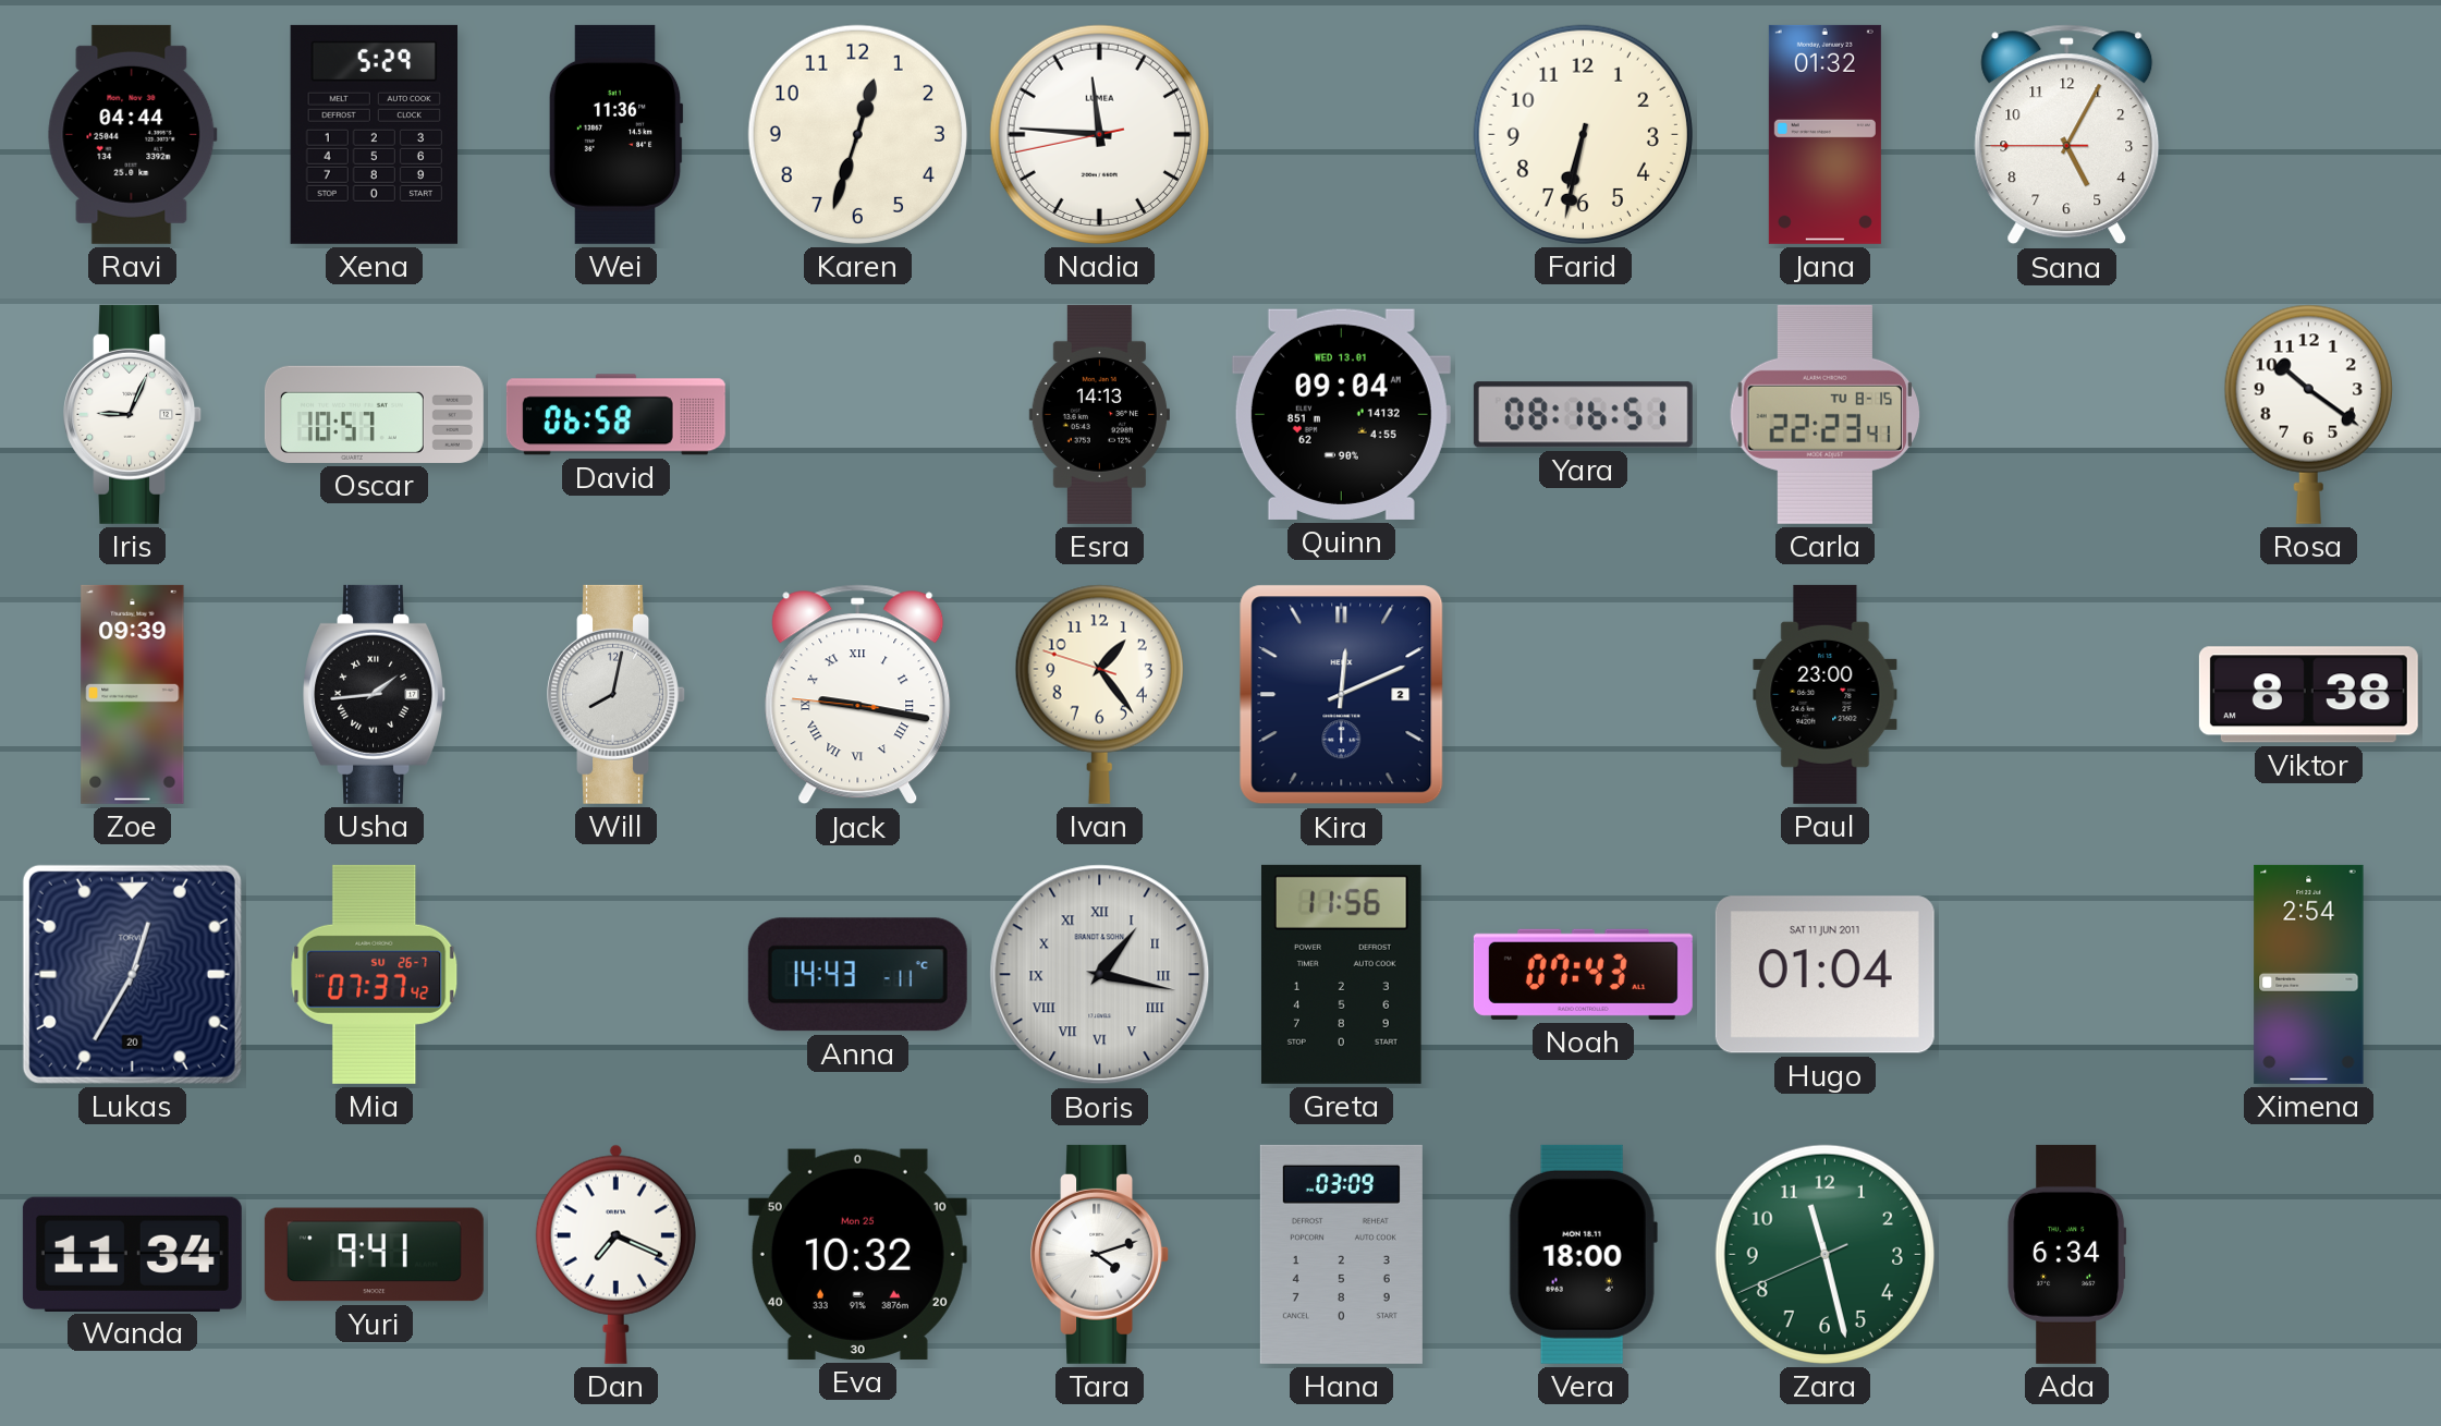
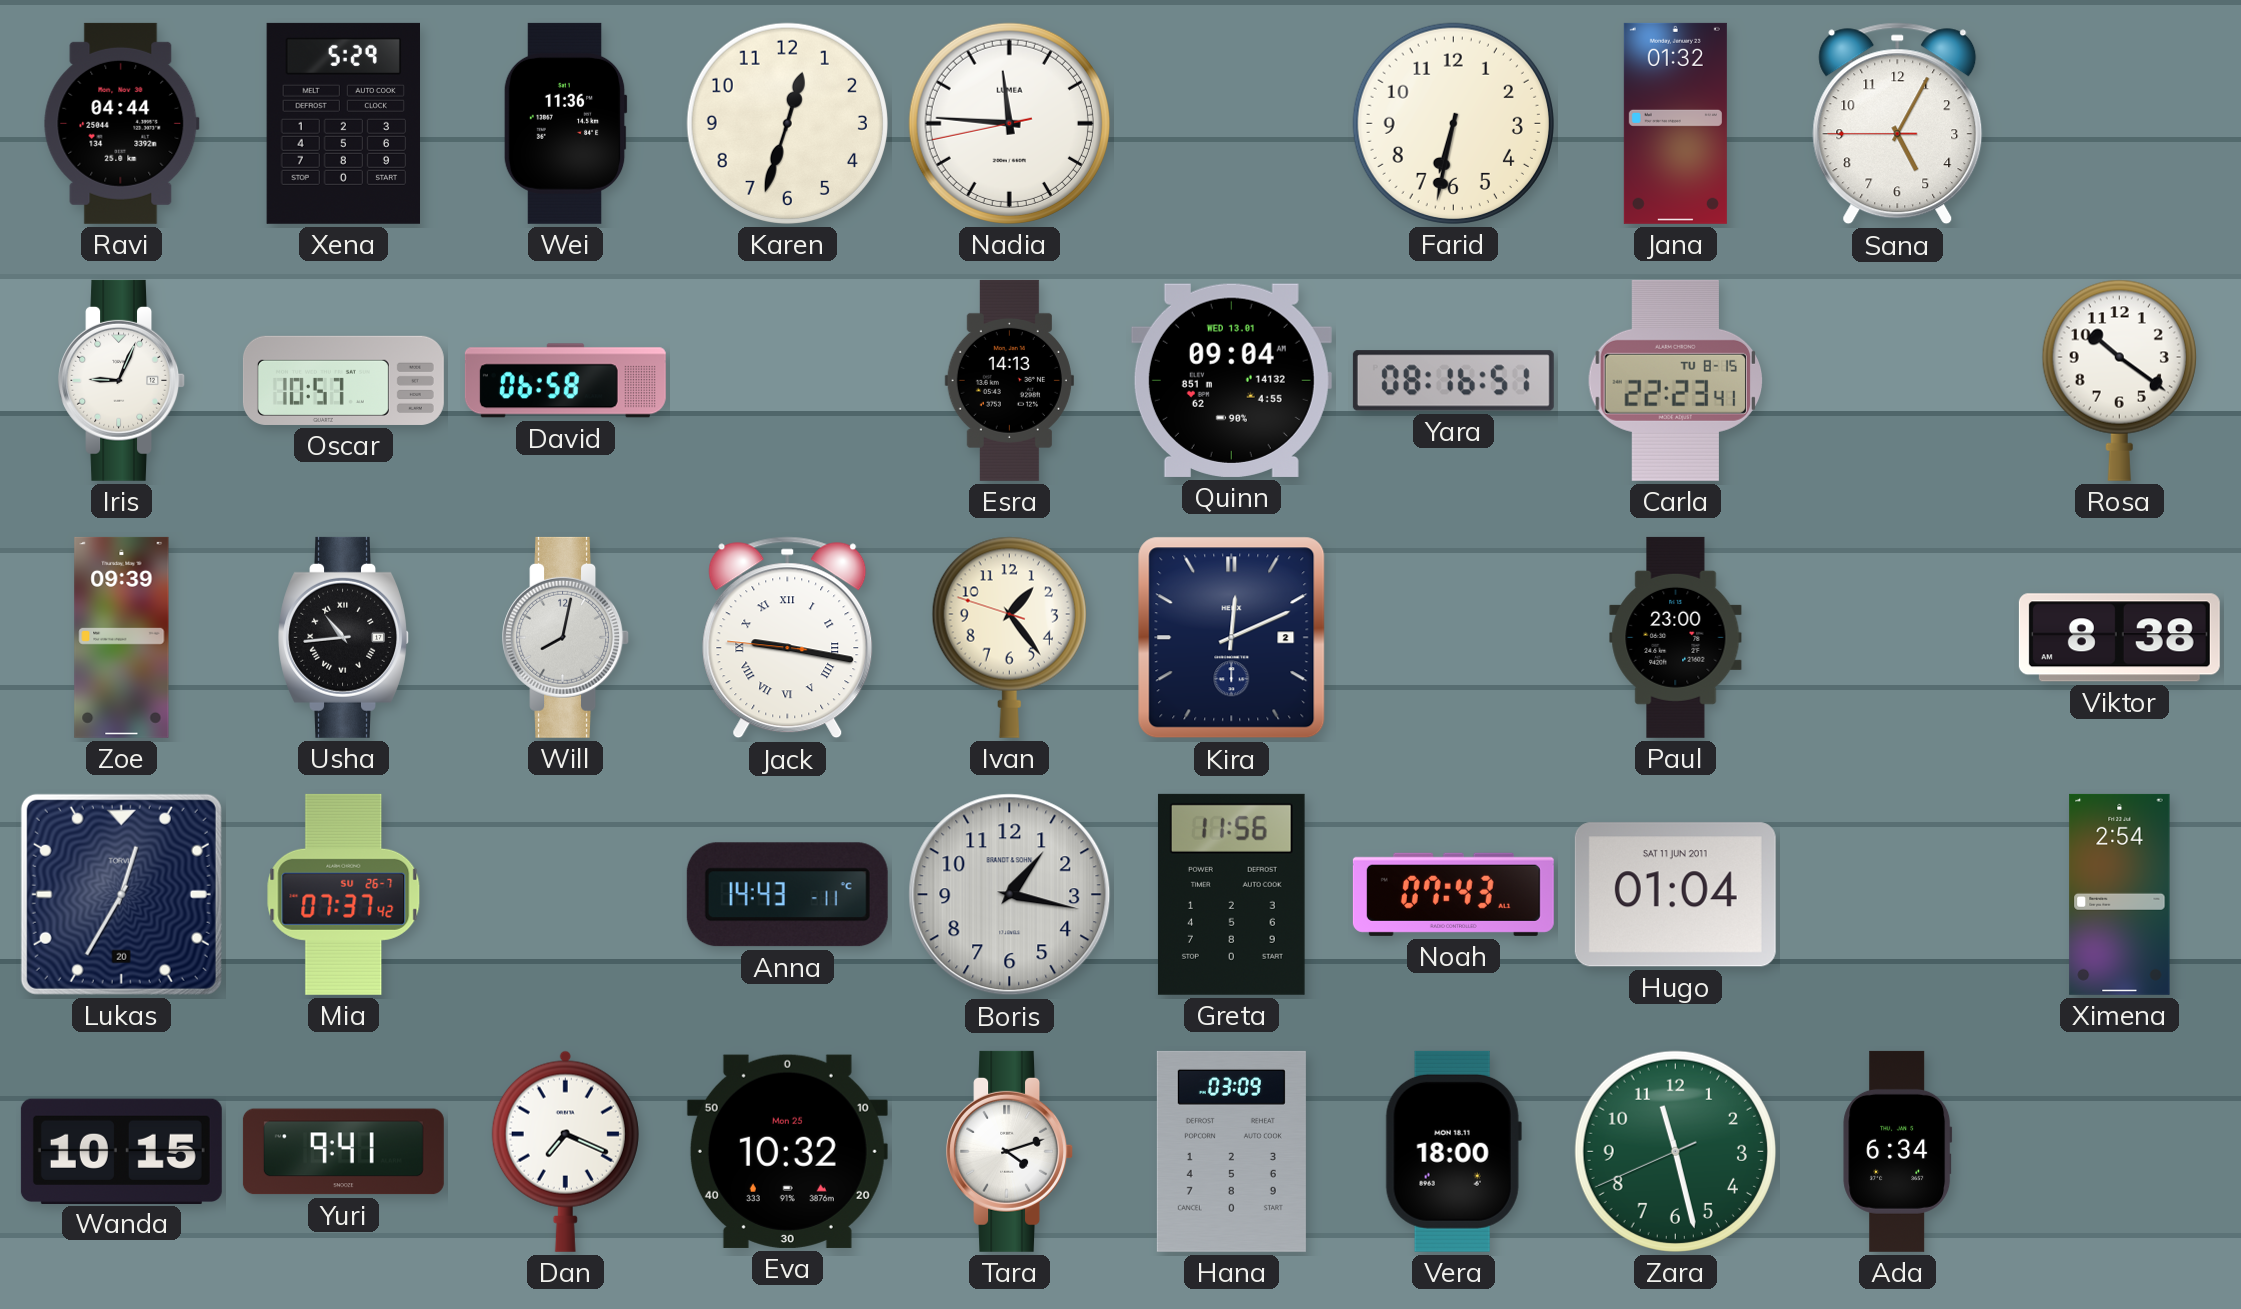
Usha: 1:44 -> 10:44
Boris numerals: Roman -> Arabic
Wanda: 11:34 -> 10:15
